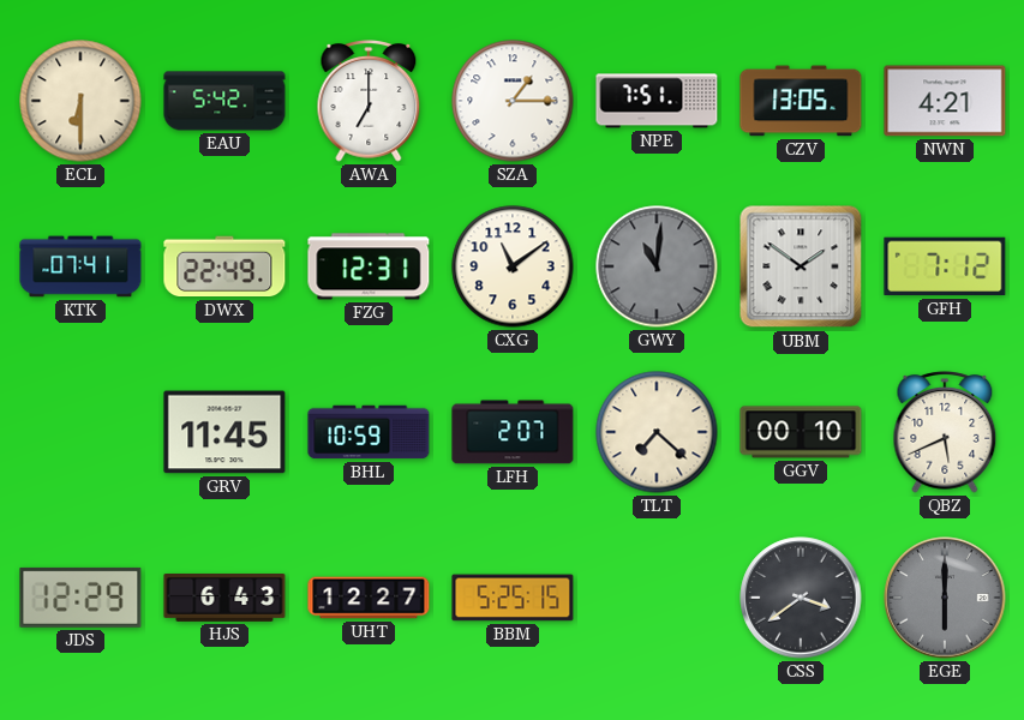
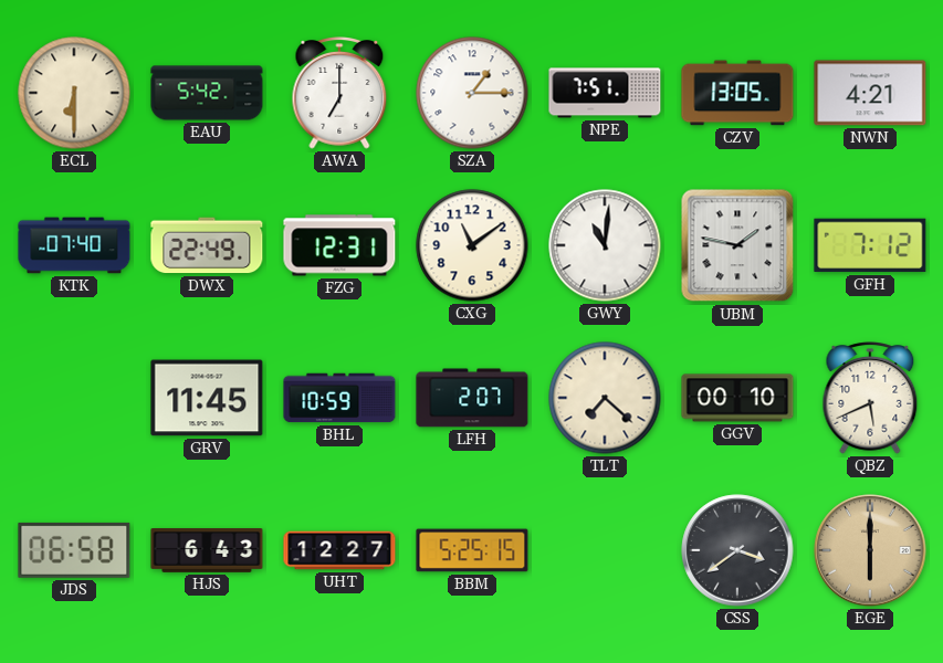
KTK: 07:41 -> 07:40
GWY dial: grey -> white
UBM: 1:51 -> 1:47
JDS: 12:29 -> 06:58
EGE dial: grey -> champagne
